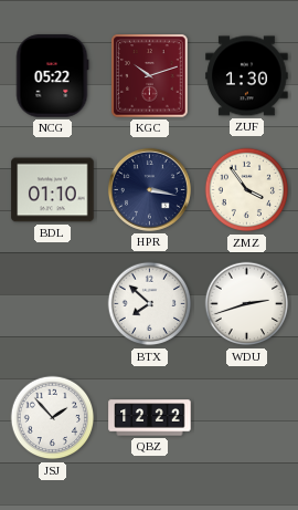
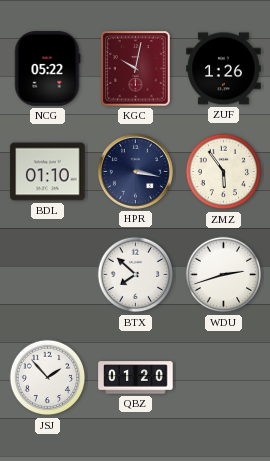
KGC: 10:12 -> 10:02
ZUF: 1:30 -> 1:26
ZMZ: 3:54 -> 5:54
QBZ: 12:22 -> 01:20
